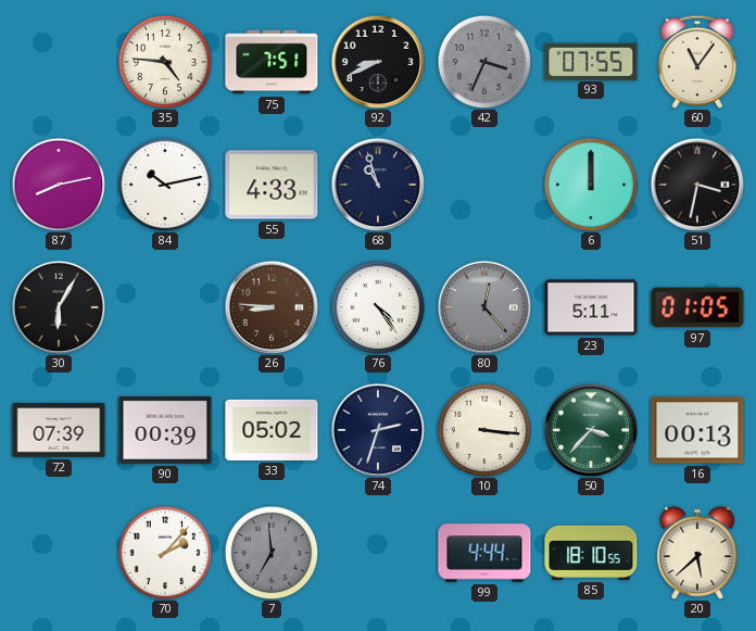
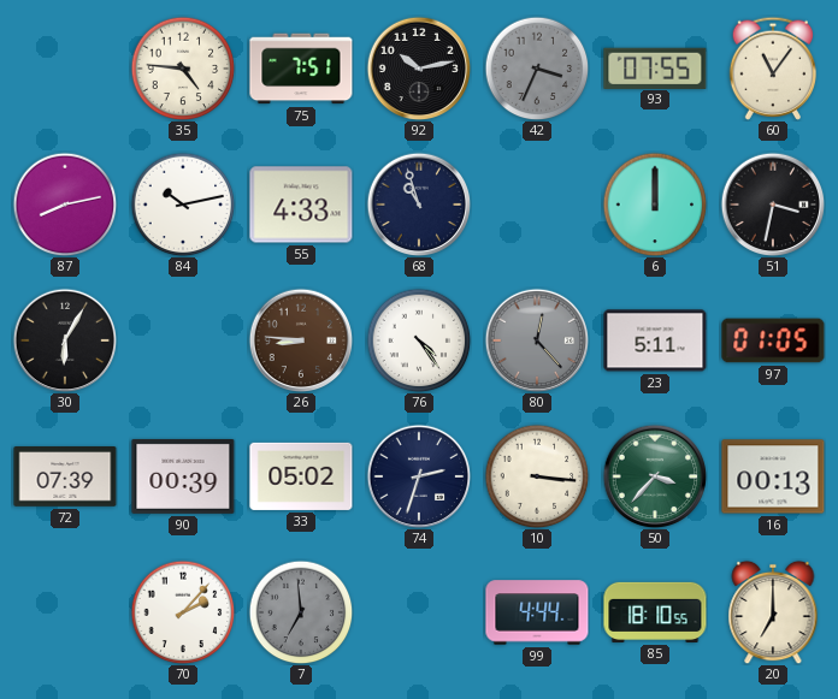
92: 8:41 -> 10:13
20: 5:38 -> 7:00
